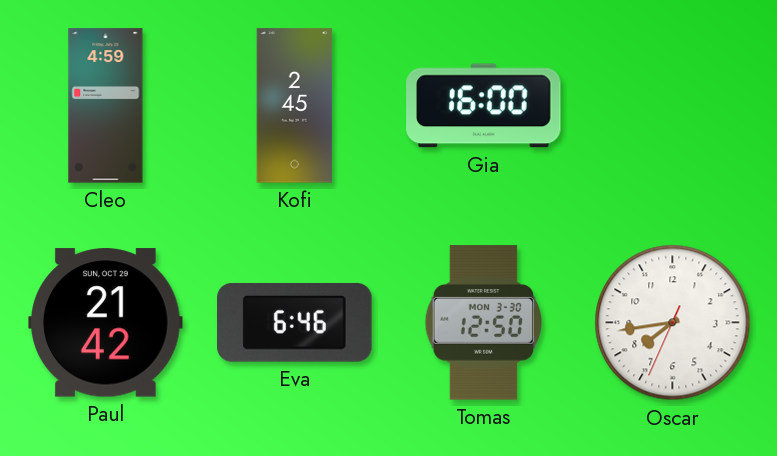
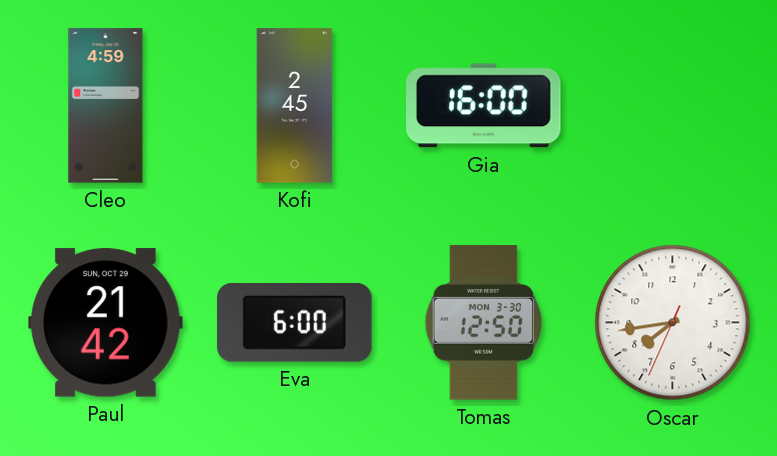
Eva: 6:46 -> 6:00
